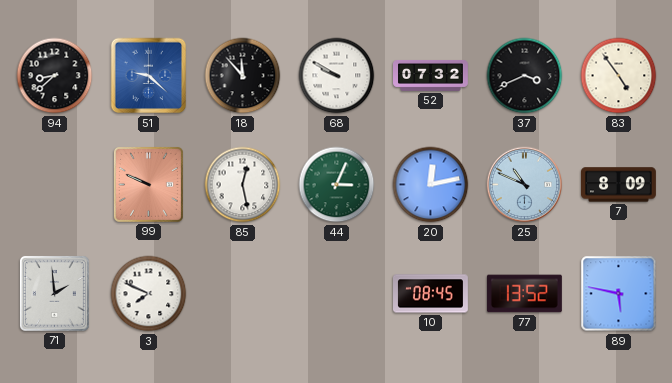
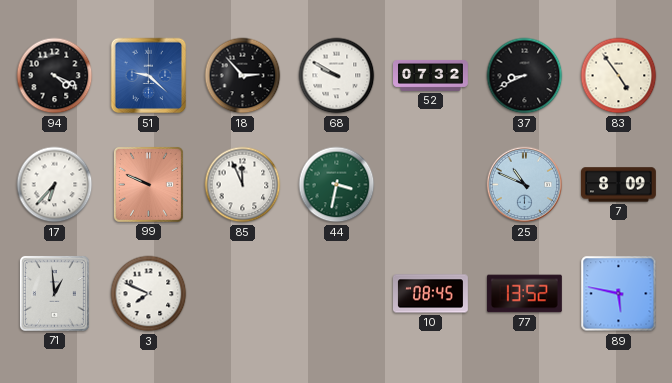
94: 8:38 -> 4:19
18: 11:53 -> 2:53
37: 3:41 -> 8:41
17: none -> 6:37
85: 12:28 -> 11:56
44: 3:04 -> 3:32
20: 12:13 -> none
71: 1:59 -> 12:59
